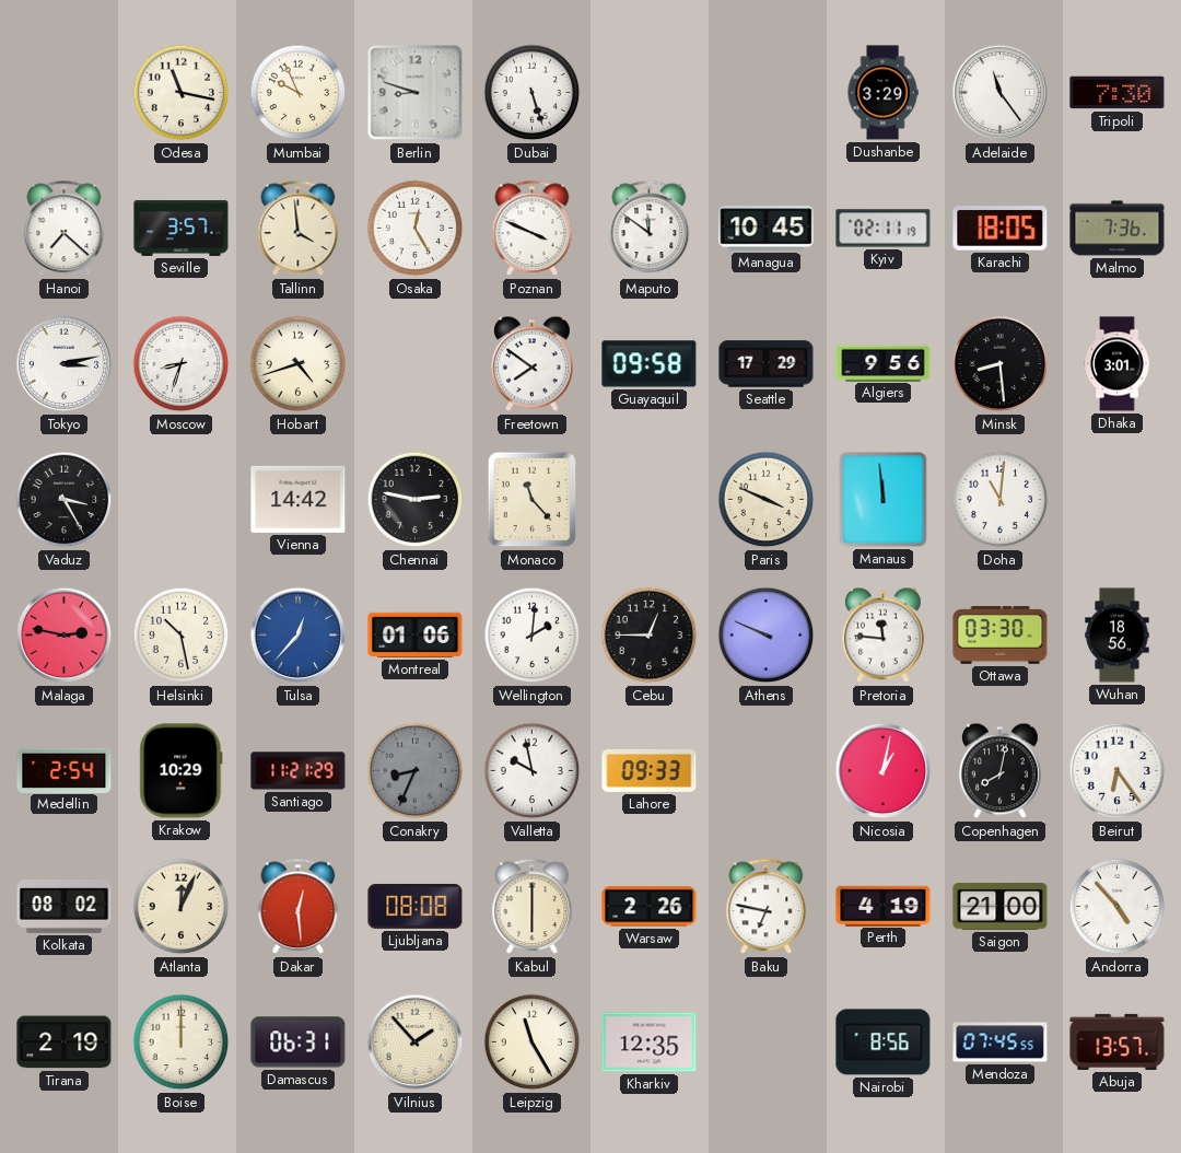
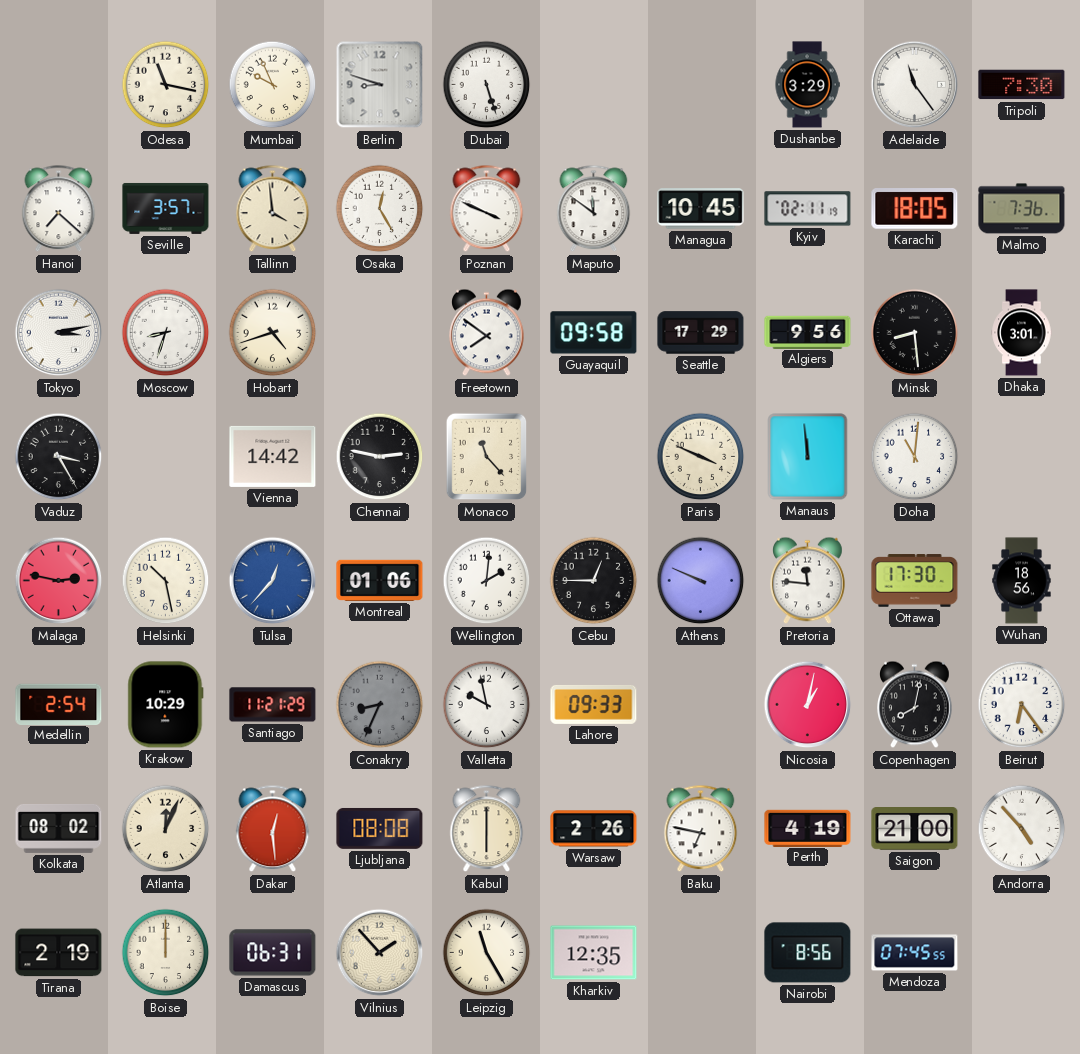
Ottawa: 03:30 -> 17:30
Abuja: 13:57 -> none
